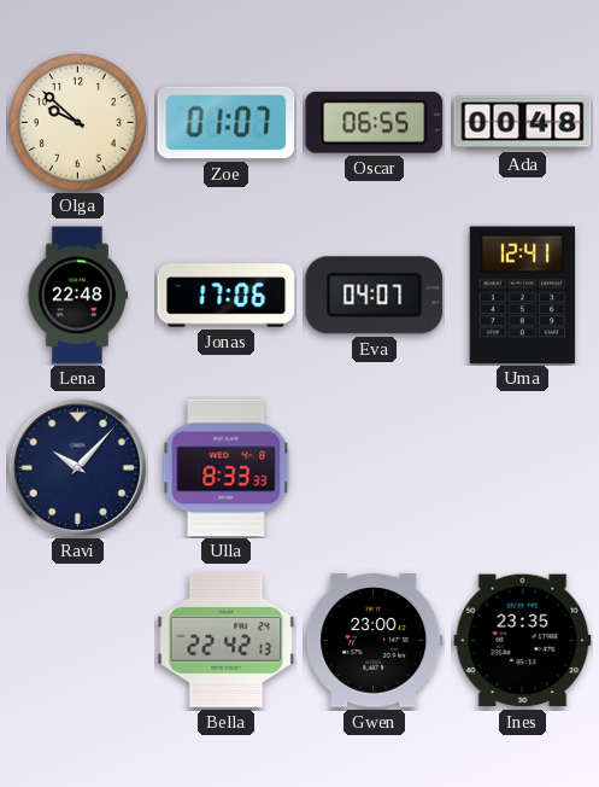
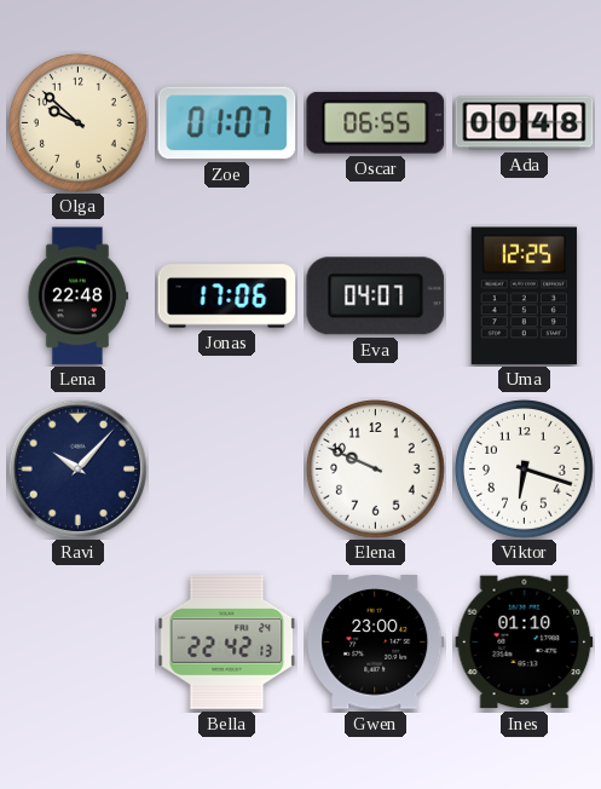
Uma: 12:41 -> 12:25
Ulla: 8:33 -> none
Elena: none -> 9:49
Viktor: none -> 6:18
Ines: 23:35 -> 01:10
